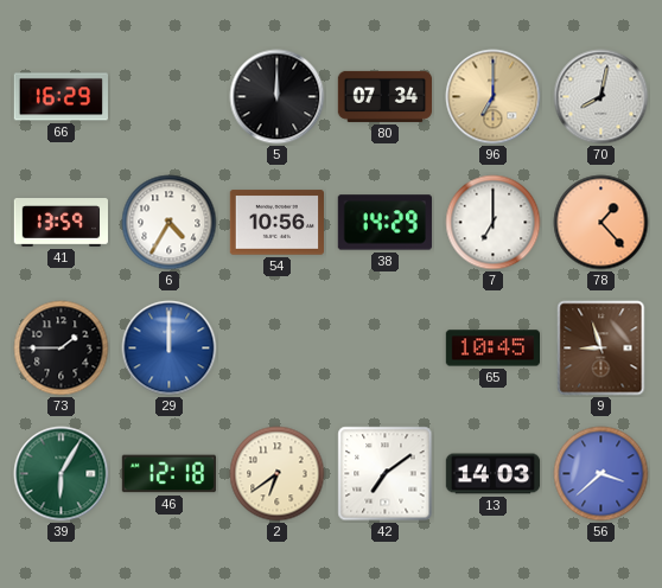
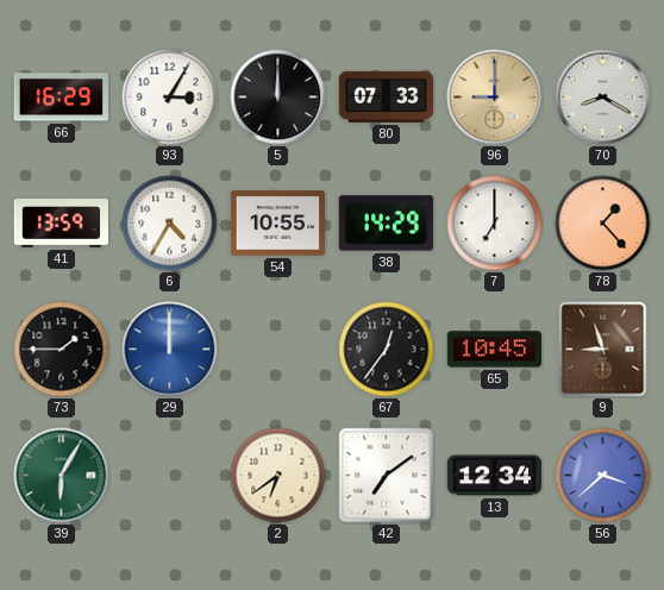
93: none -> 3:05
80: 07:34 -> 07:33
96: 7:00 -> 9:00
70: 8:02 -> 8:20
54: 10:56 -> 10:55
67: none -> 12:36
46: 12:18 -> none
13: 14:03 -> 12:34
